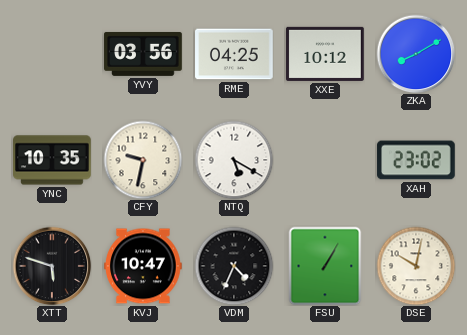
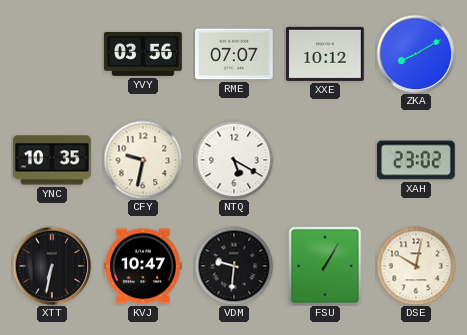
RME: 04:25 -> 07:07
XTT: 5:48 -> 6:32
VDM: 4:34 -> 9:31
